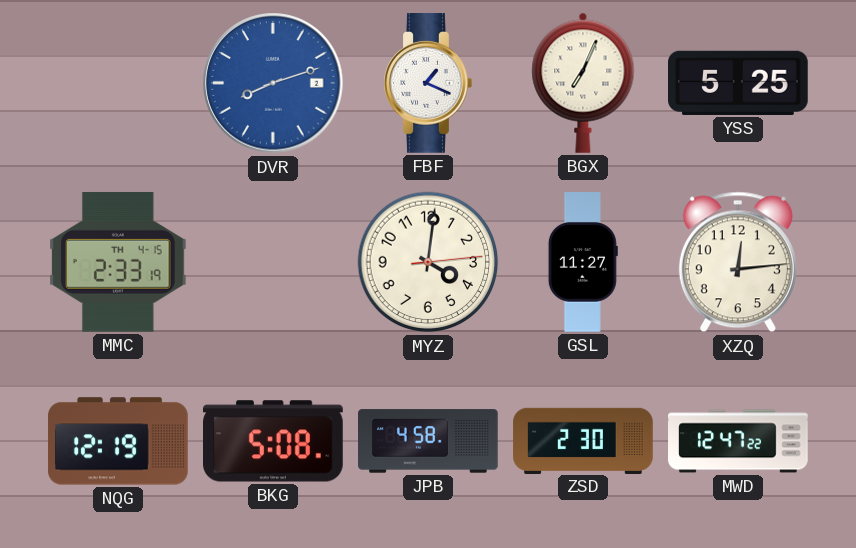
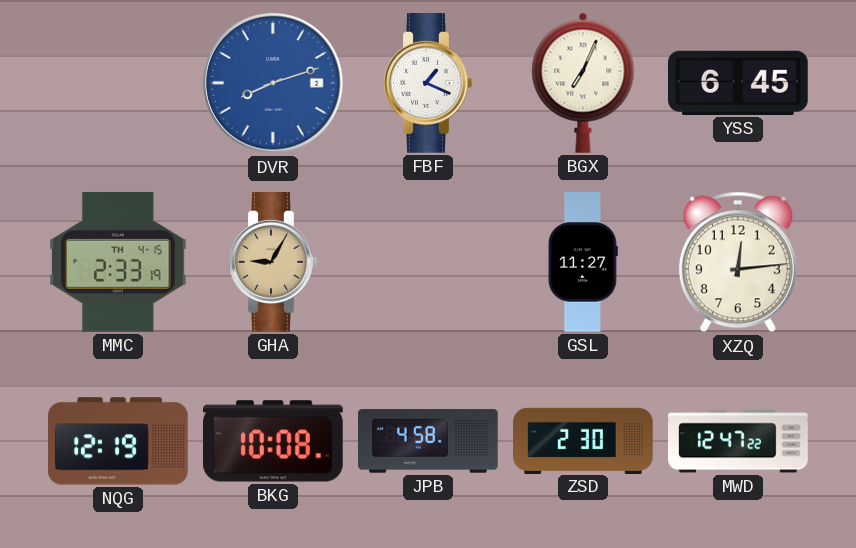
YSS: 5:25 -> 6:45
GHA: none -> 9:05
MYZ: 4:01 -> none
BKG: 5:08 -> 10:08
